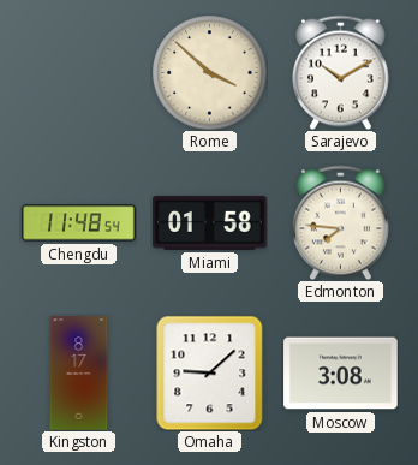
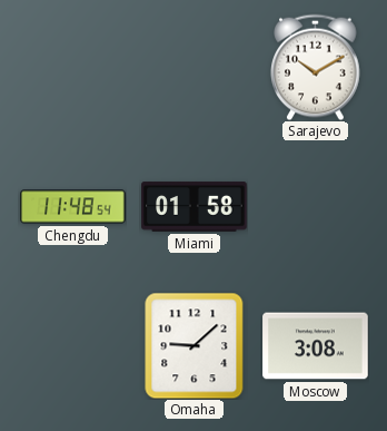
Rome: 3:52 -> none
Edmonton: 7:46 -> none
Kingston: 8:17 -> none
